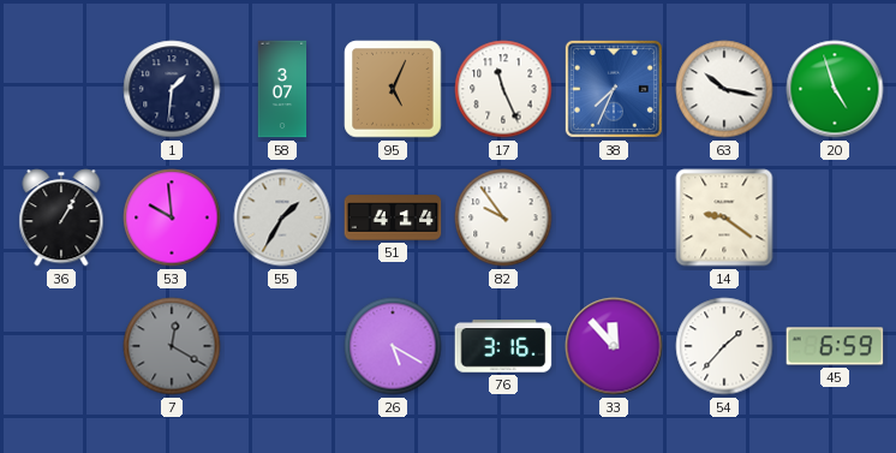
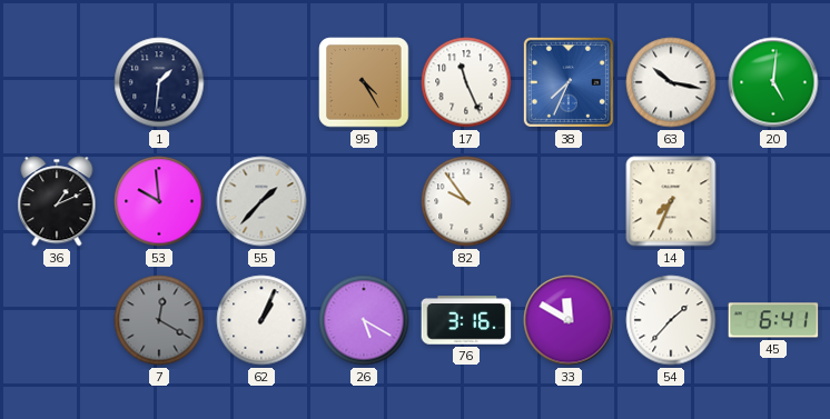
58: 3:07 -> none
95: 5:04 -> 4:25
20: 4:57 -> 5:01
36: 1:05 -> 1:11
55: 1:35 -> 1:37
51: 4:14 -> none
14: 9:21 -> 7:34
62: none -> 1:04
33: 11:53 -> 11:50
45: 6:59 -> 6:41
